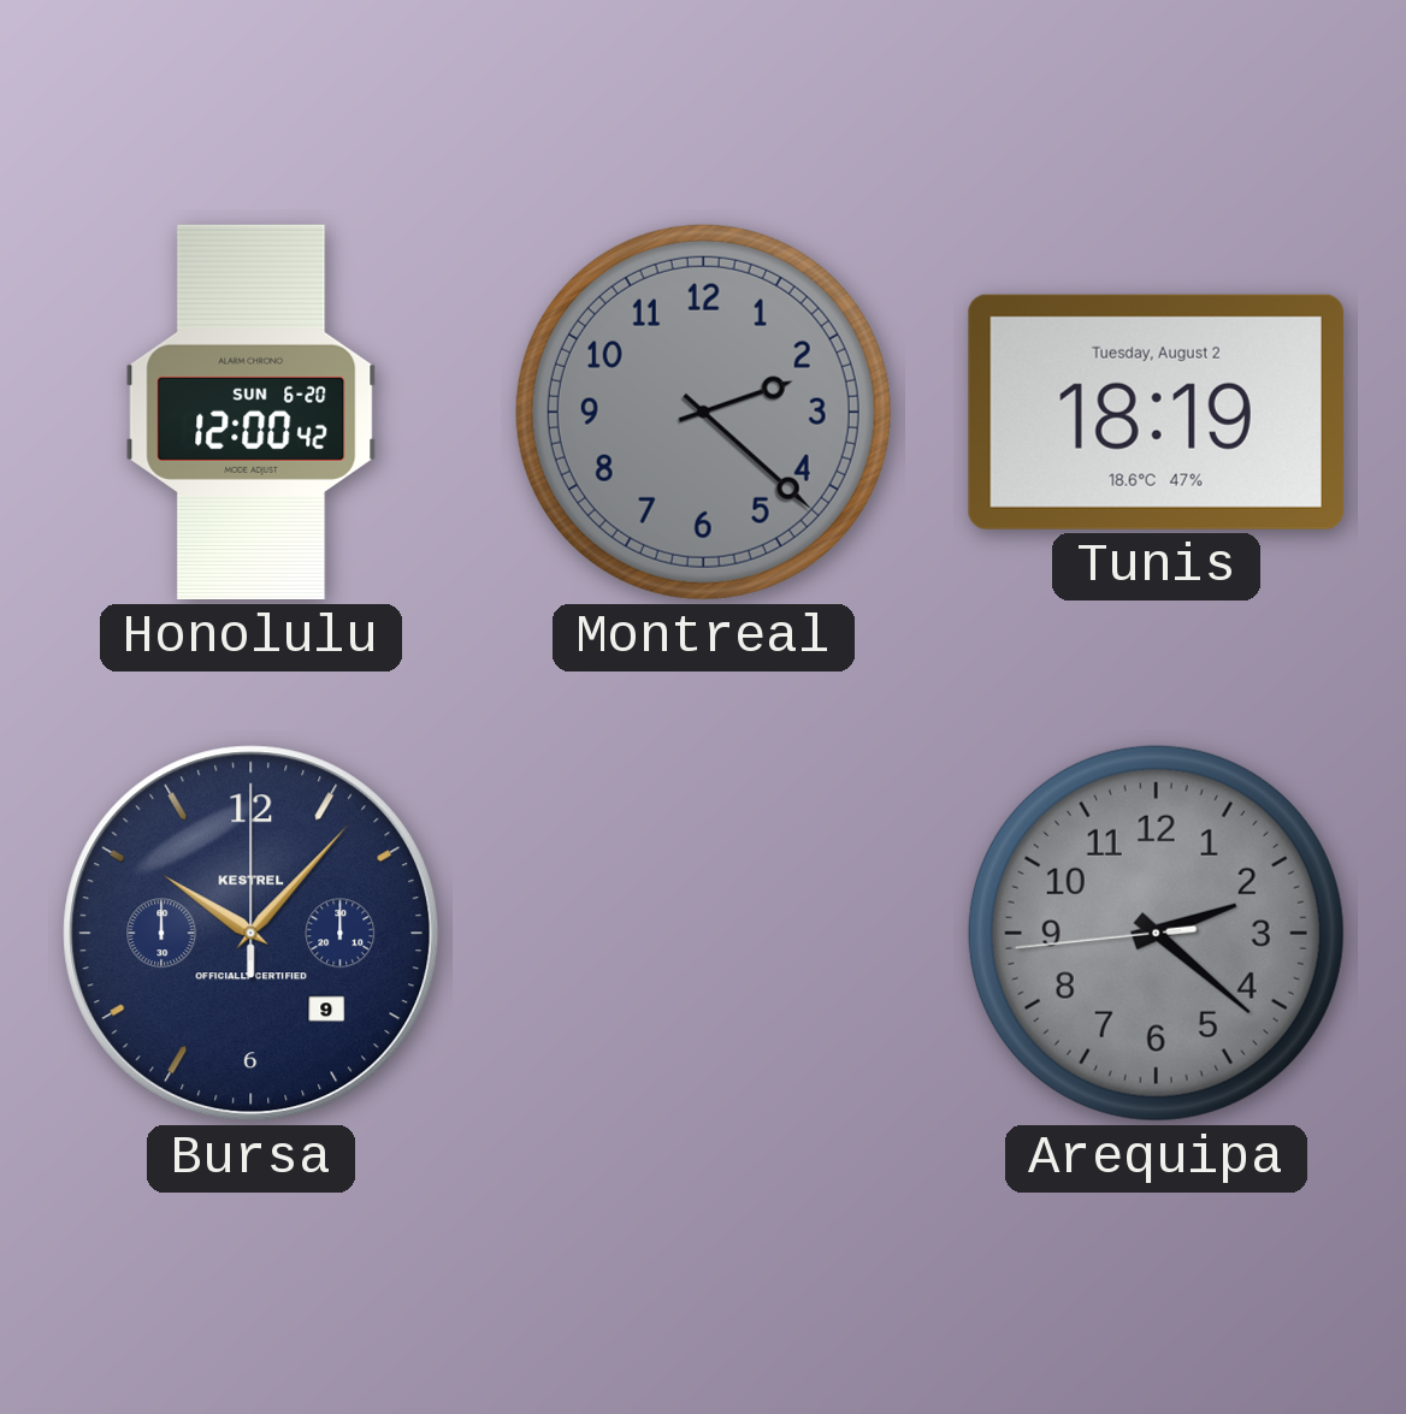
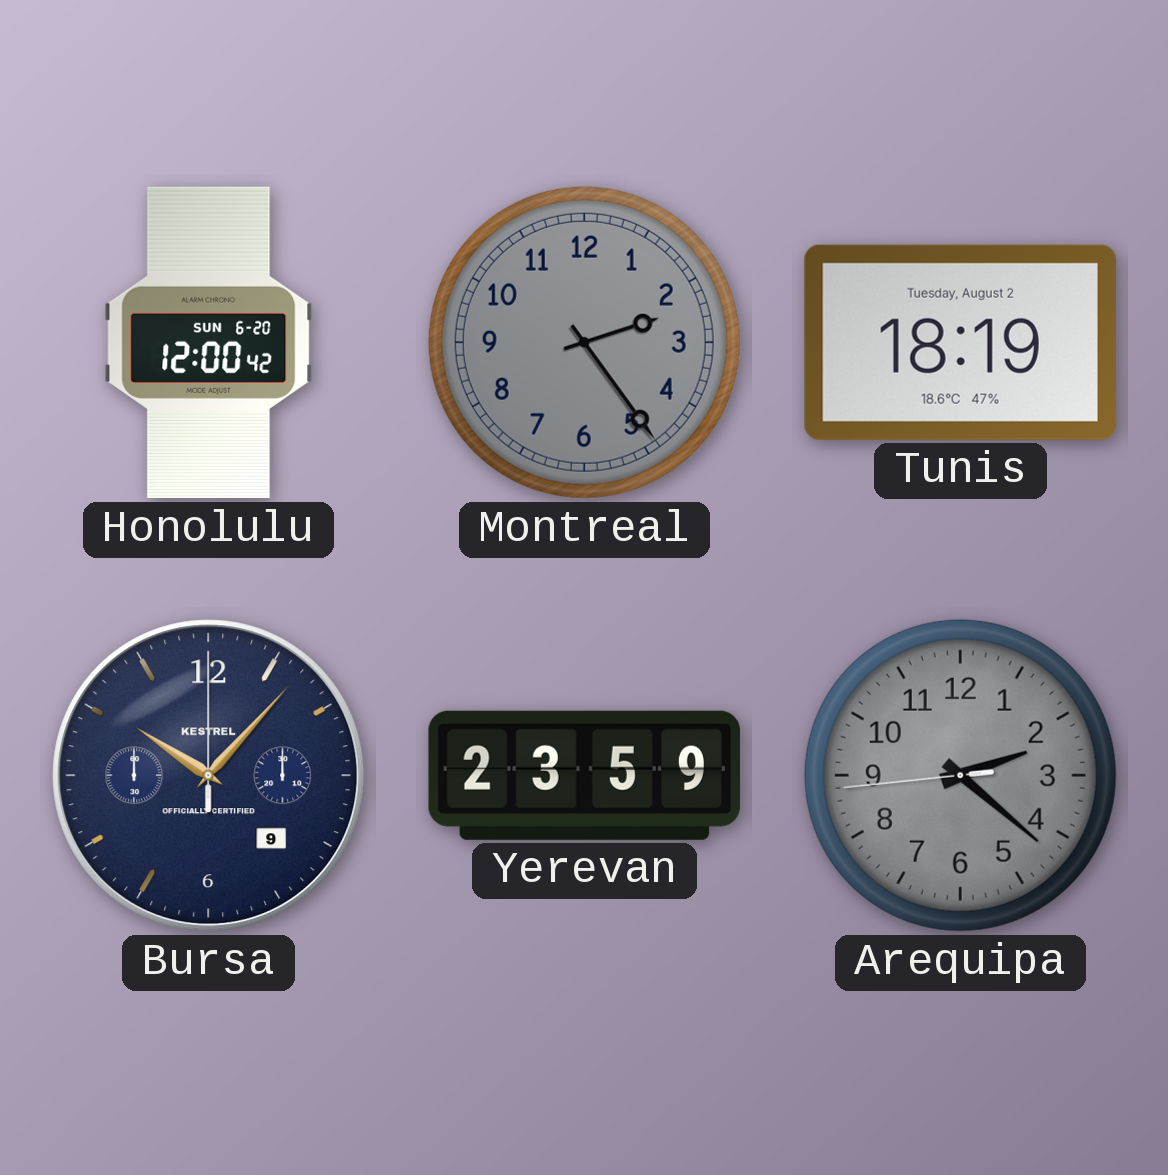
Montreal: 2:22 -> 2:24
Yerevan: none -> 23:59
